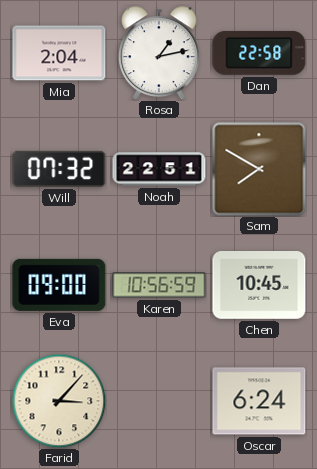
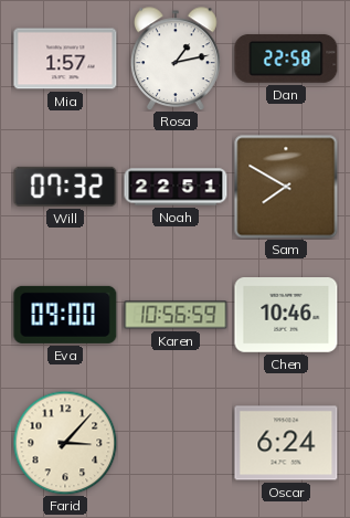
Mia: 2:04 -> 1:57
Chen: 10:45 -> 10:46
